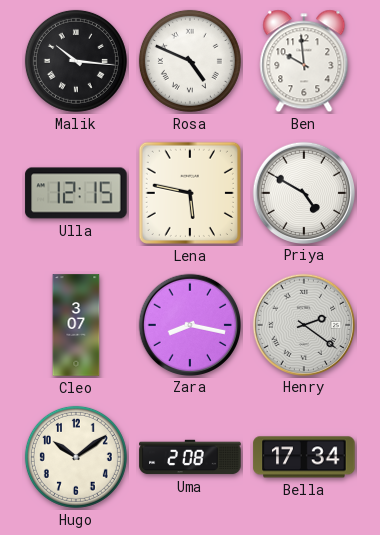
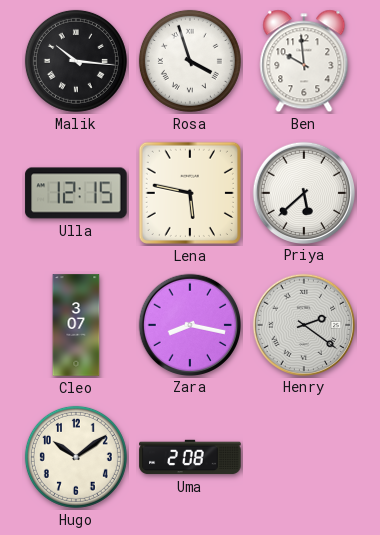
Rosa: 4:49 -> 3:57
Priya: 4:50 -> 5:38
Bella: 17:34 -> none
